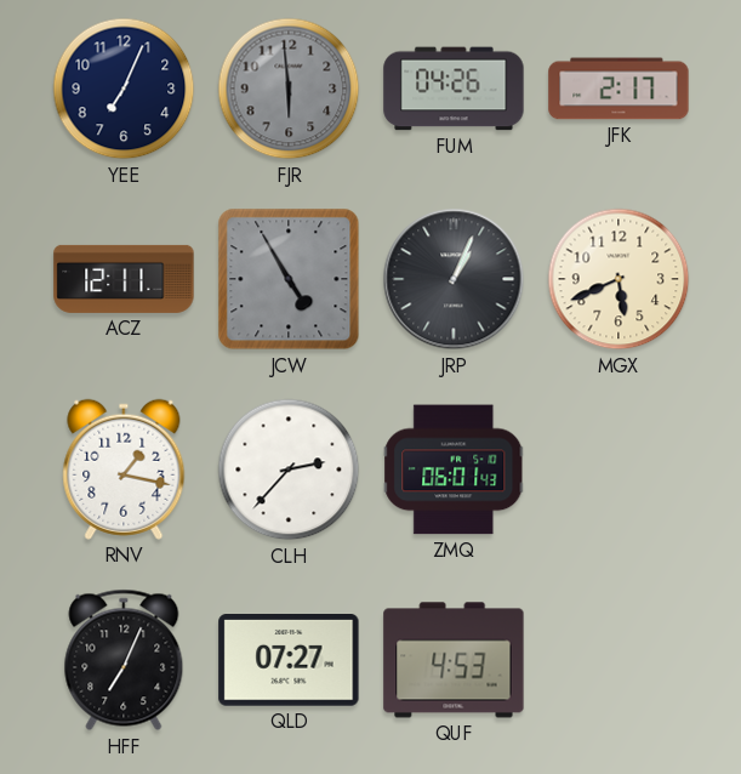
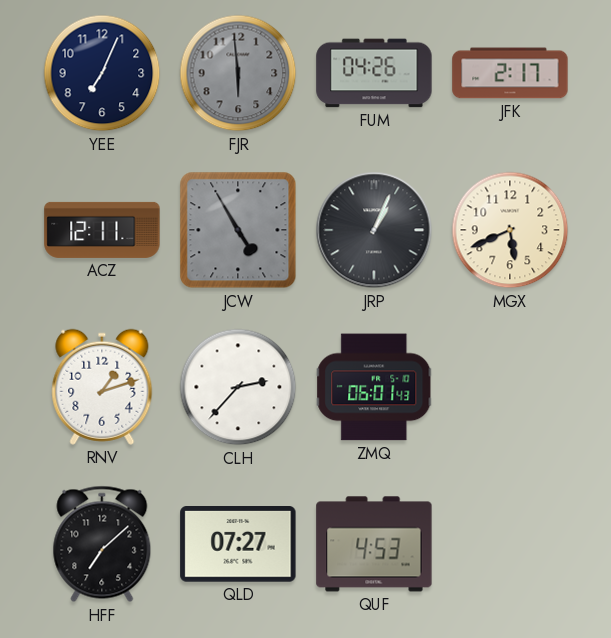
RNV: 1:17 -> 1:12
HFF: 7:04 -> 7:08
